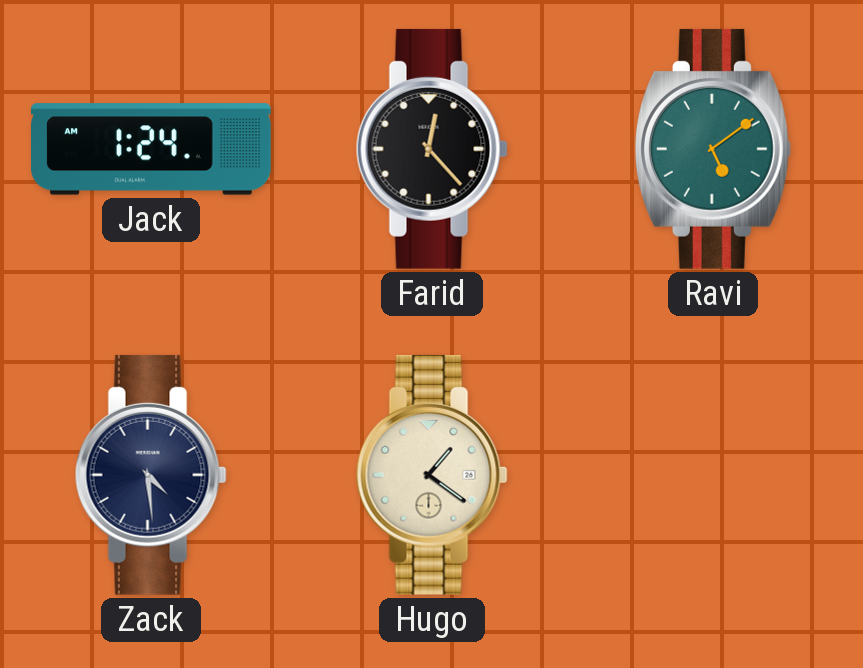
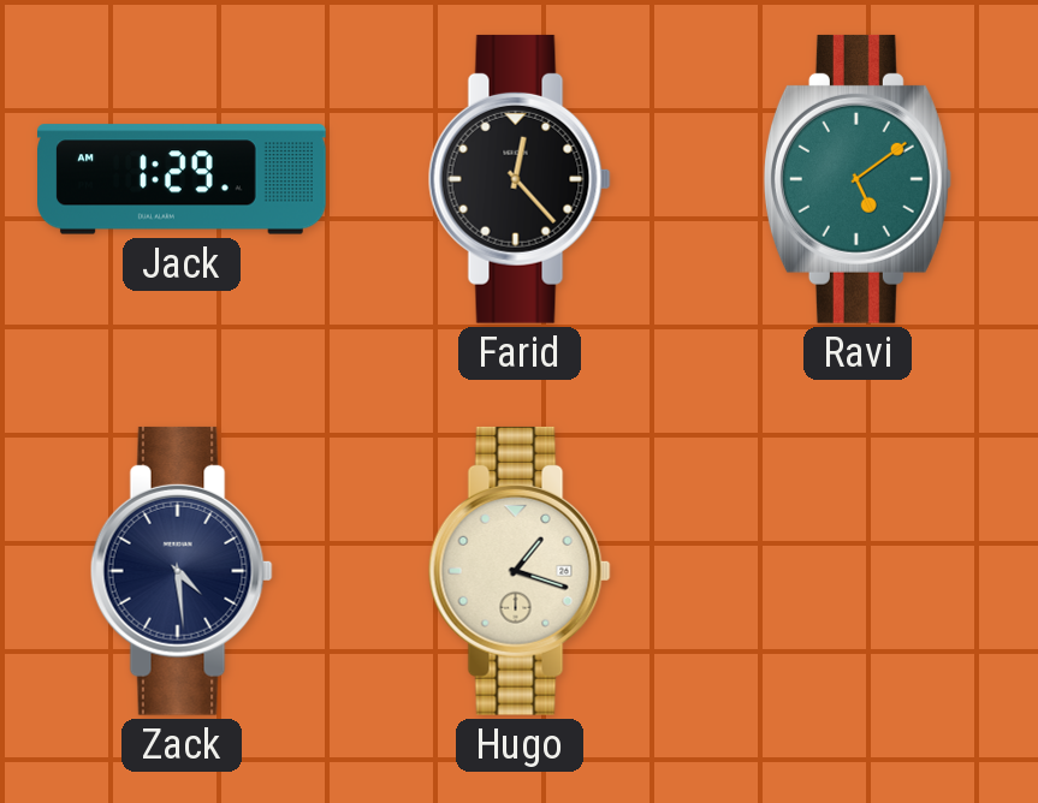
Jack: 1:24 -> 1:29
Hugo: 1:21 -> 1:18
